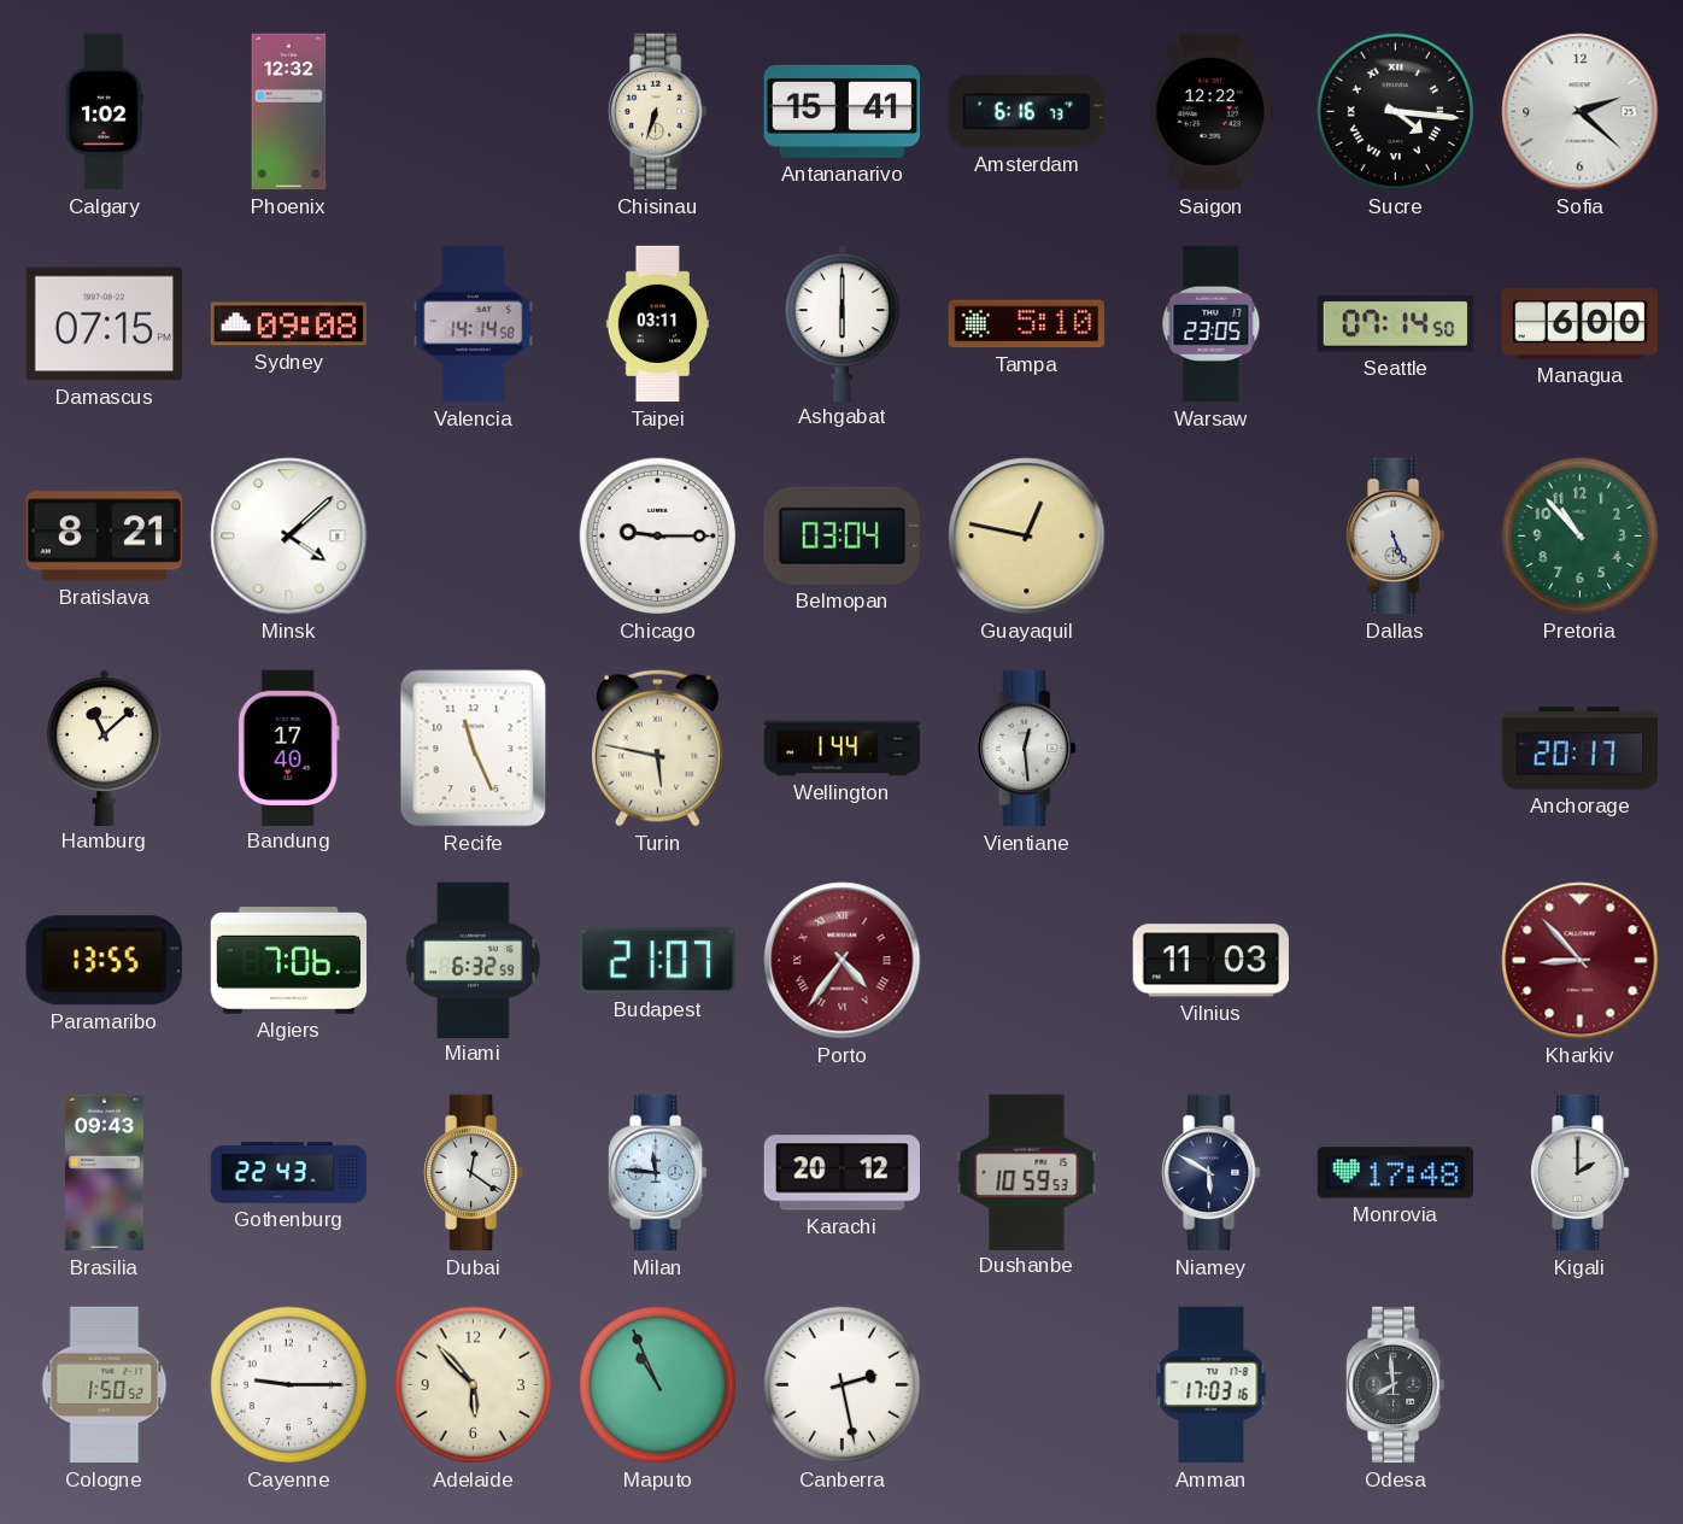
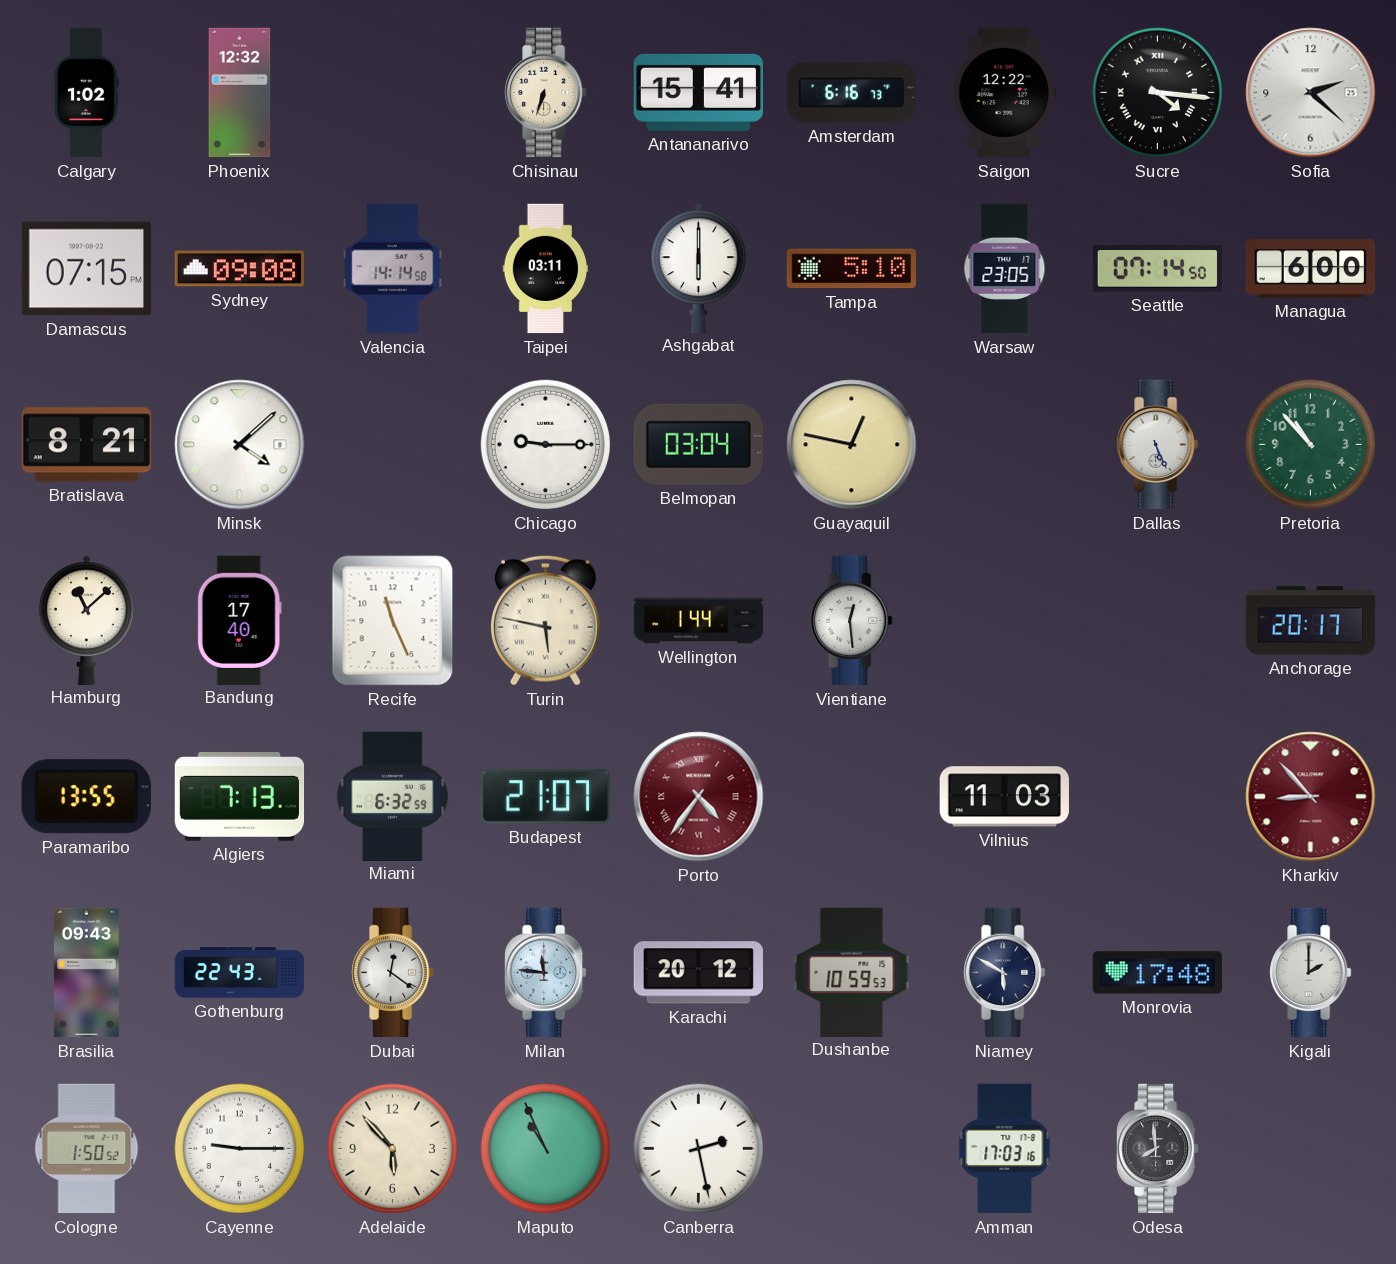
Algiers: 7:06 -> 7:13
